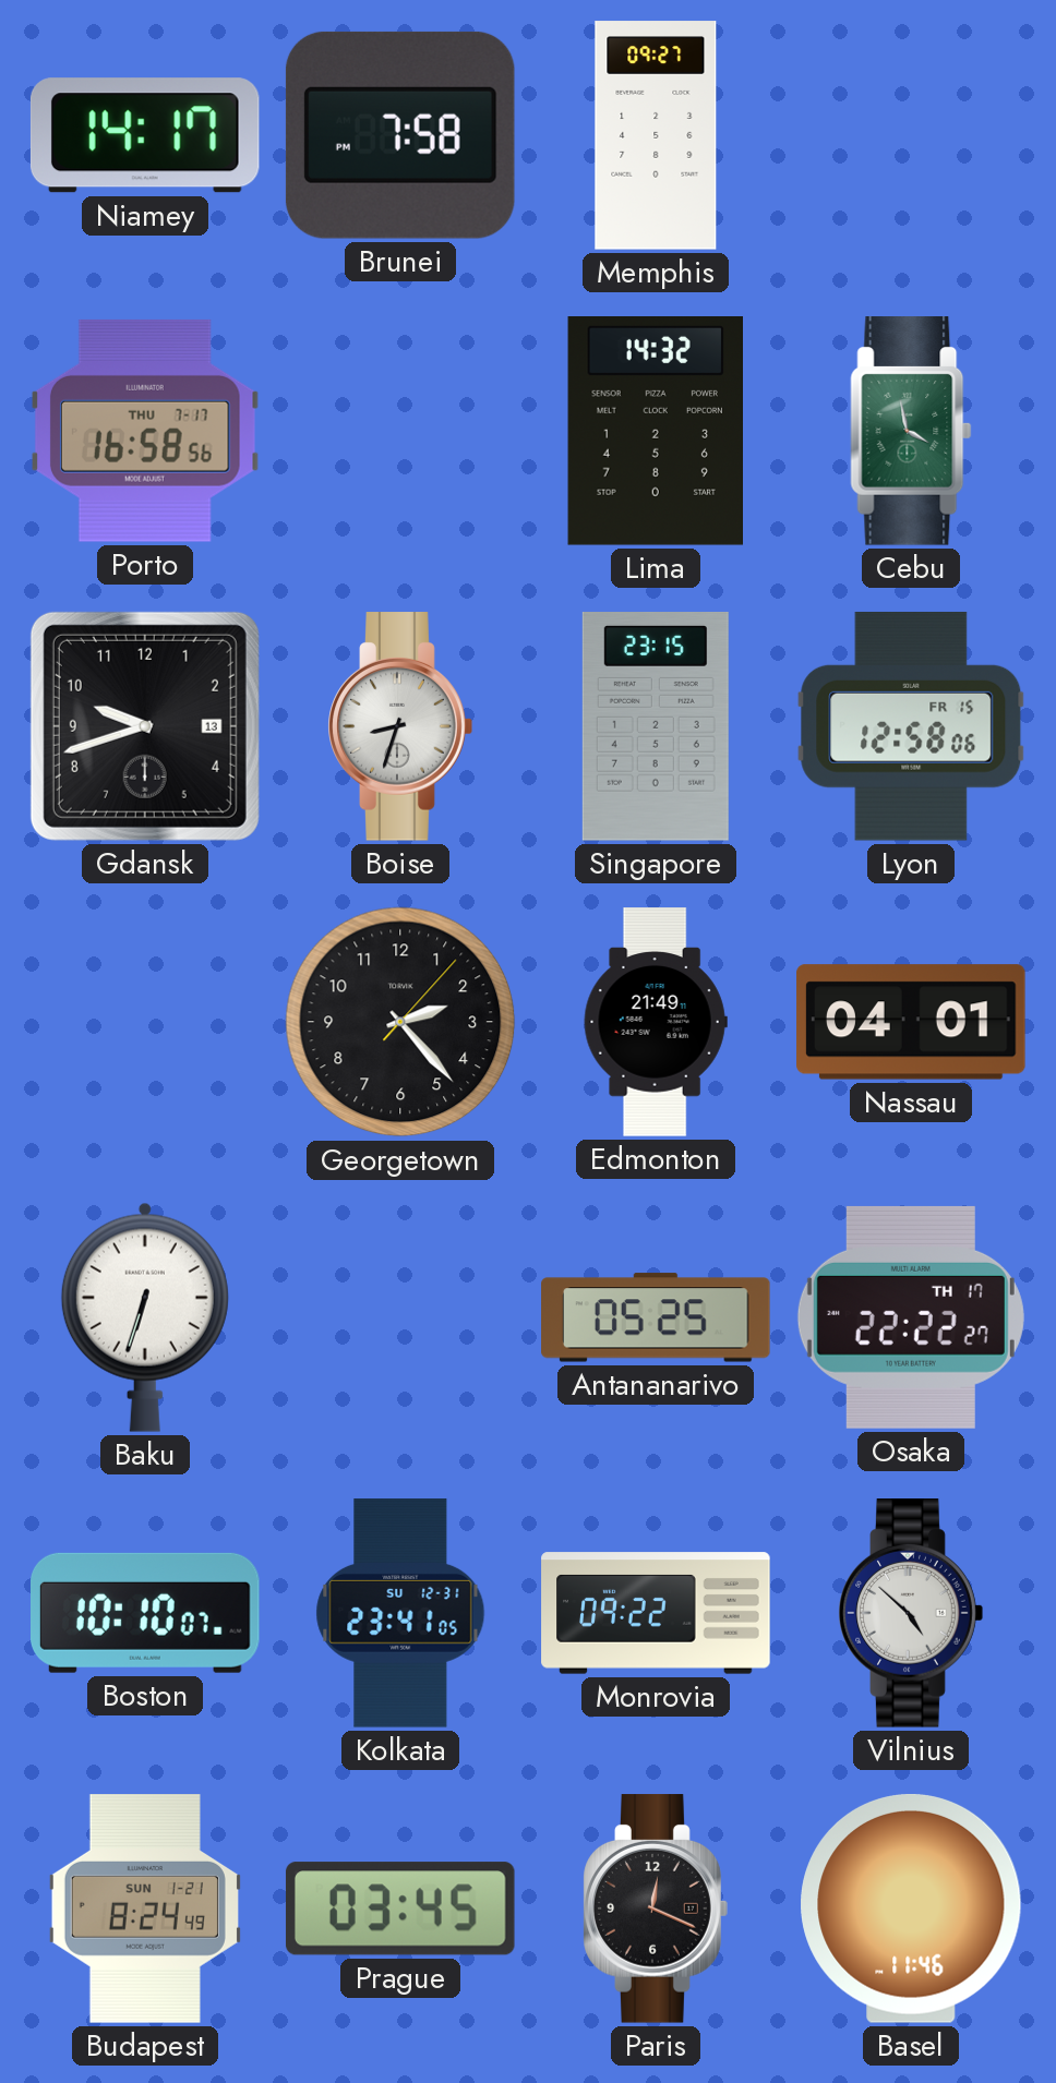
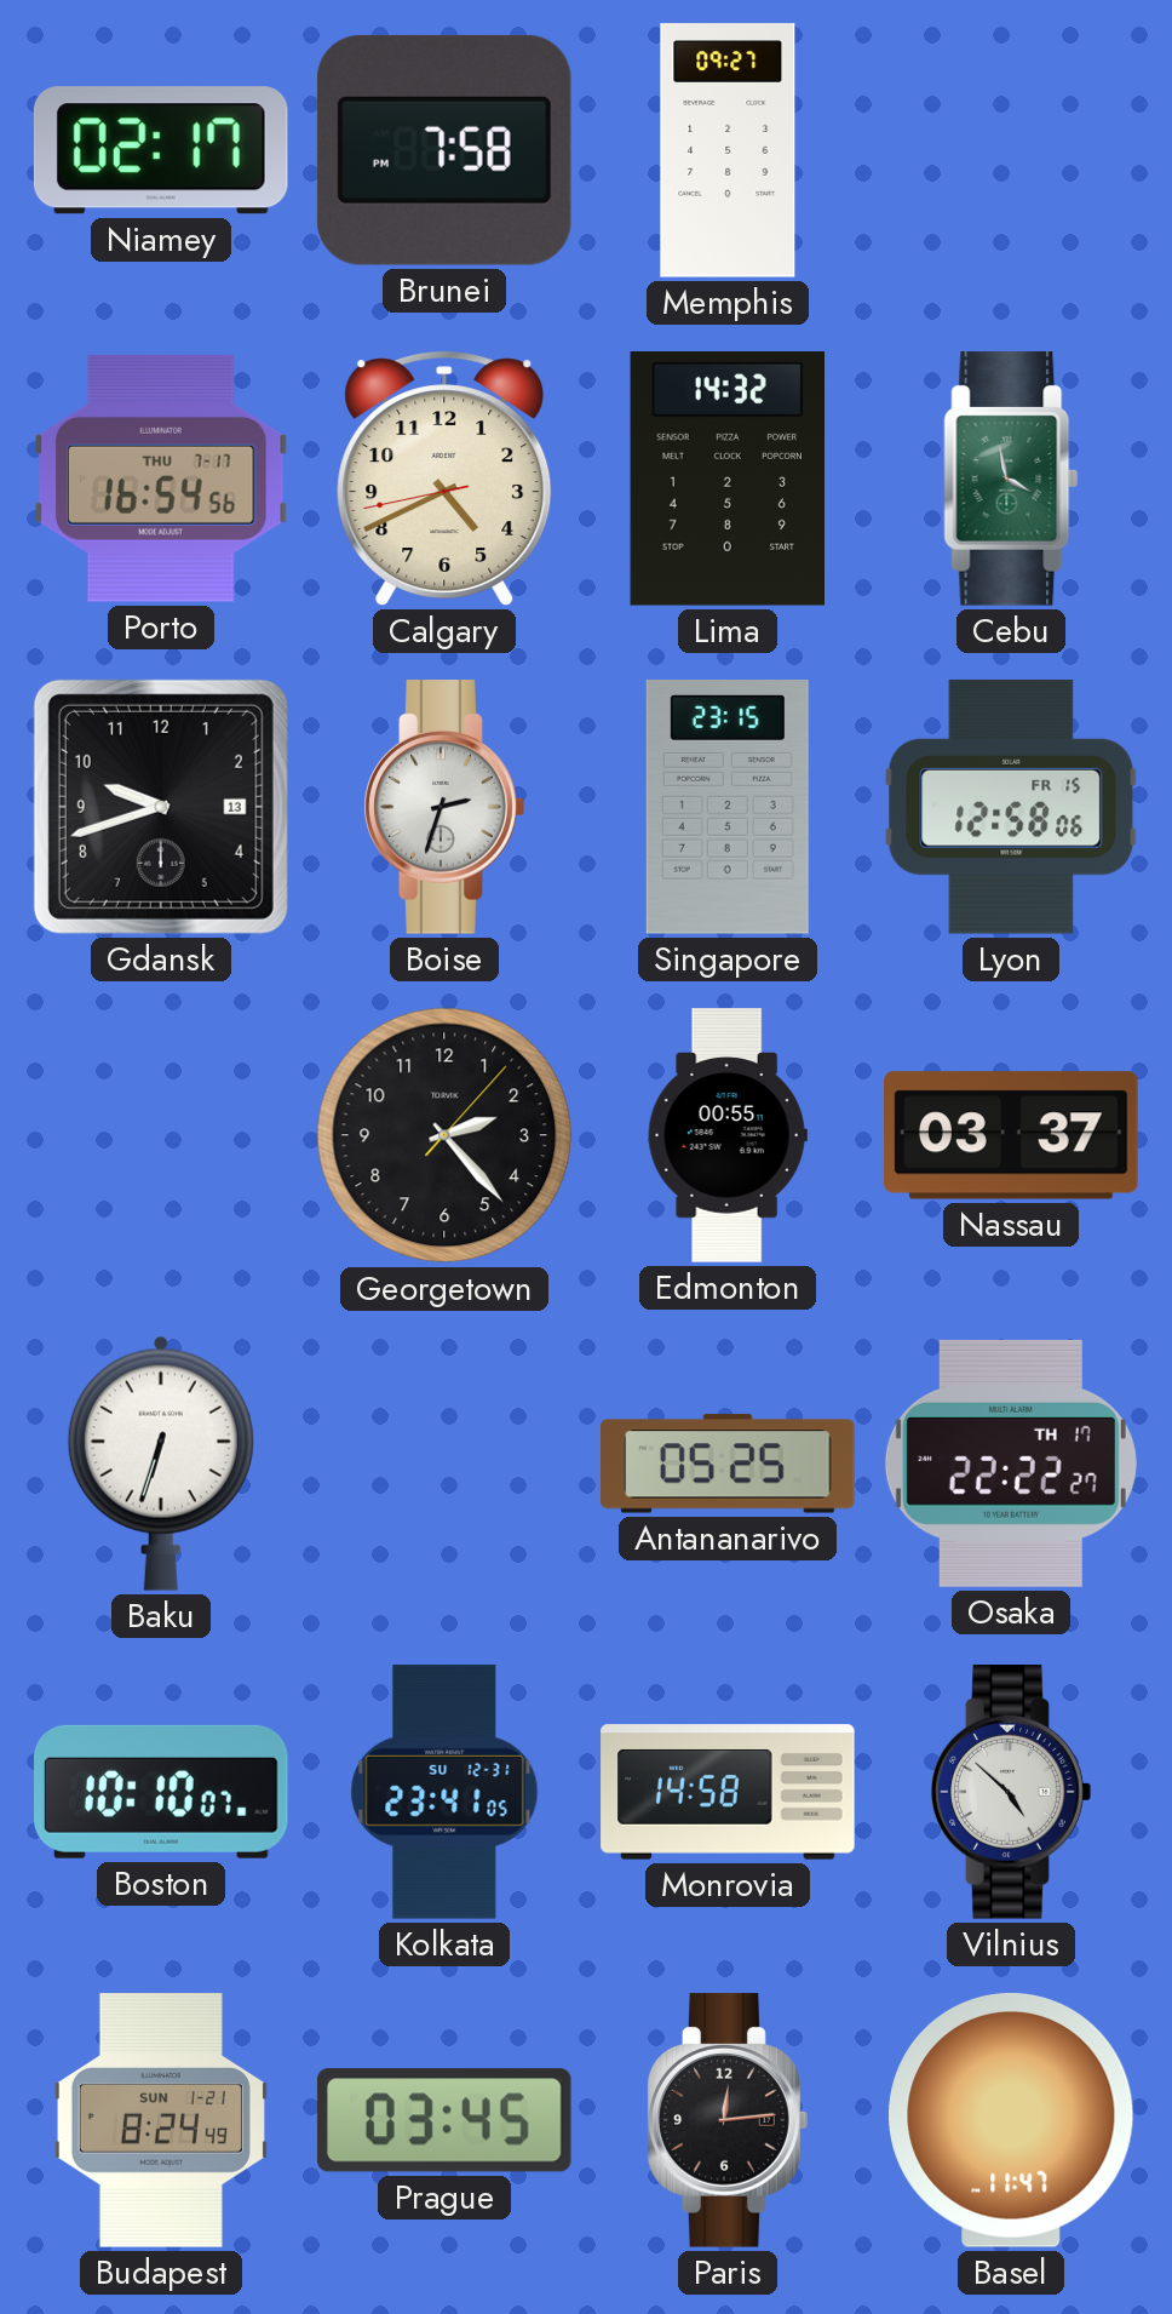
Niamey: 14:17 -> 02:17
Porto: 16:58 -> 16:54
Calgary: none -> 4:40
Boise: 8:33 -> 2:33
Edmonton: 21:49 -> 00:55
Nassau: 04:01 -> 03:37
Monrovia: 09:22 -> 14:58
Paris: 12:19 -> 12:14
Basel: 11:46 -> 11:47
